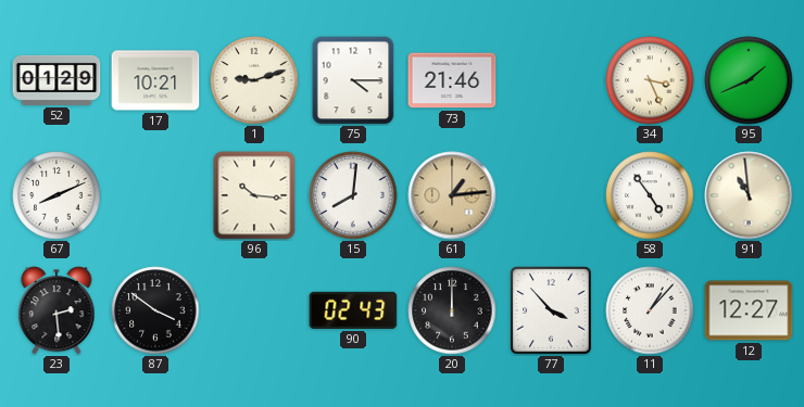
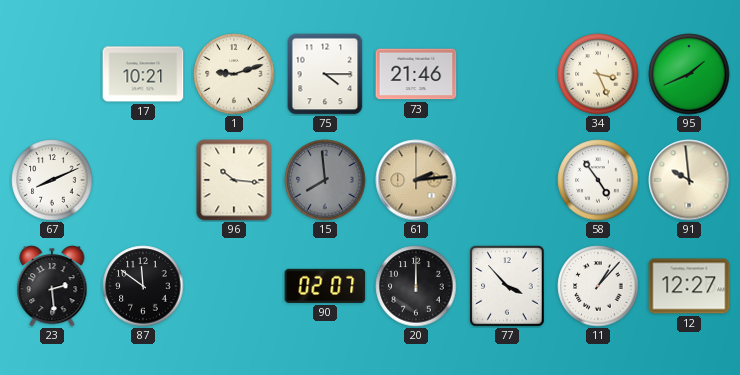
52: 01:29 -> none
15: 8:01 -> 7:59
15 dial: white -> grey
61: 1:14 -> 2:14
91: 10:59 -> 9:59
87: 3:51 -> 11:51
90: 02:43 -> 02:07
